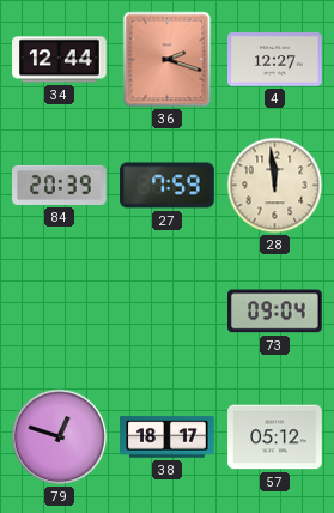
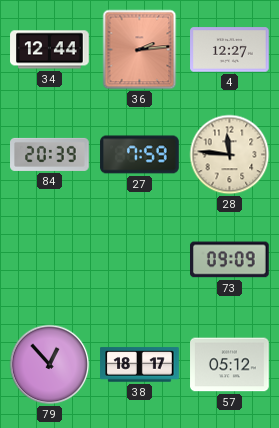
36: 2:18 -> 2:14
28: 11:59 -> 11:46
73: 09:04 -> 09:09
79: 12:48 -> 12:53
